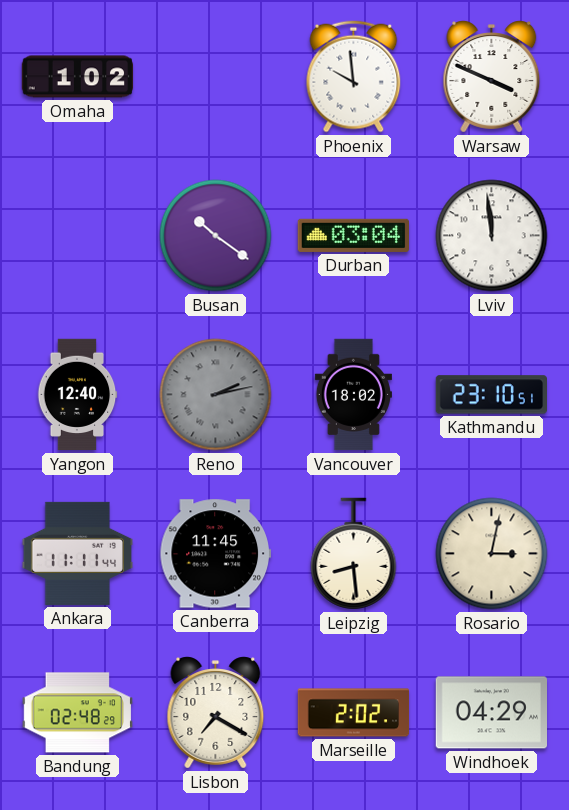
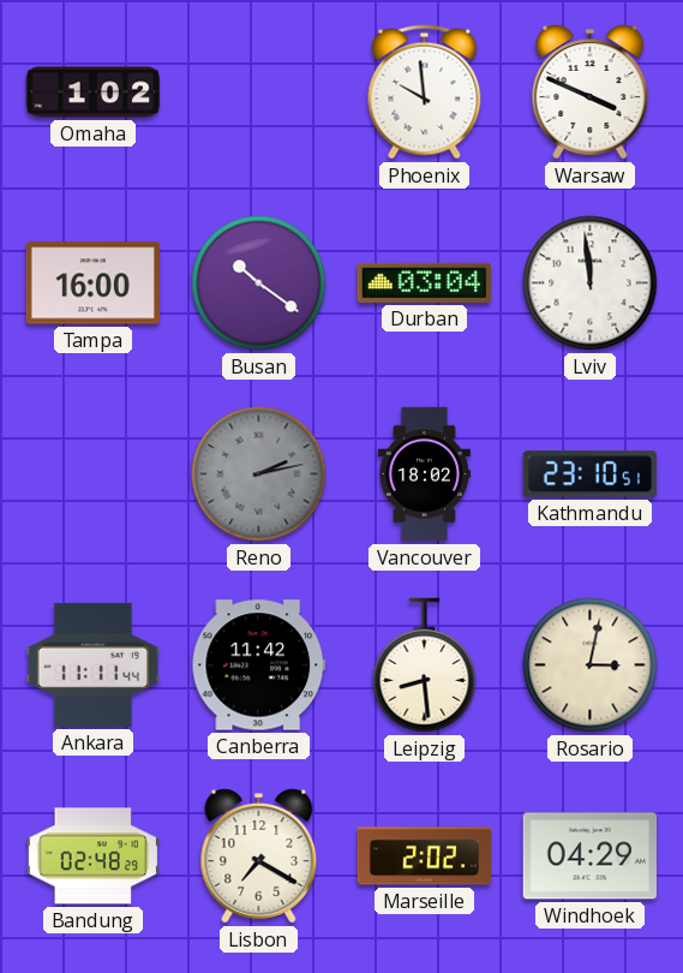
Tampa: none -> 16:00
Yangon: 12:40 -> none
Canberra: 11:45 -> 11:42
